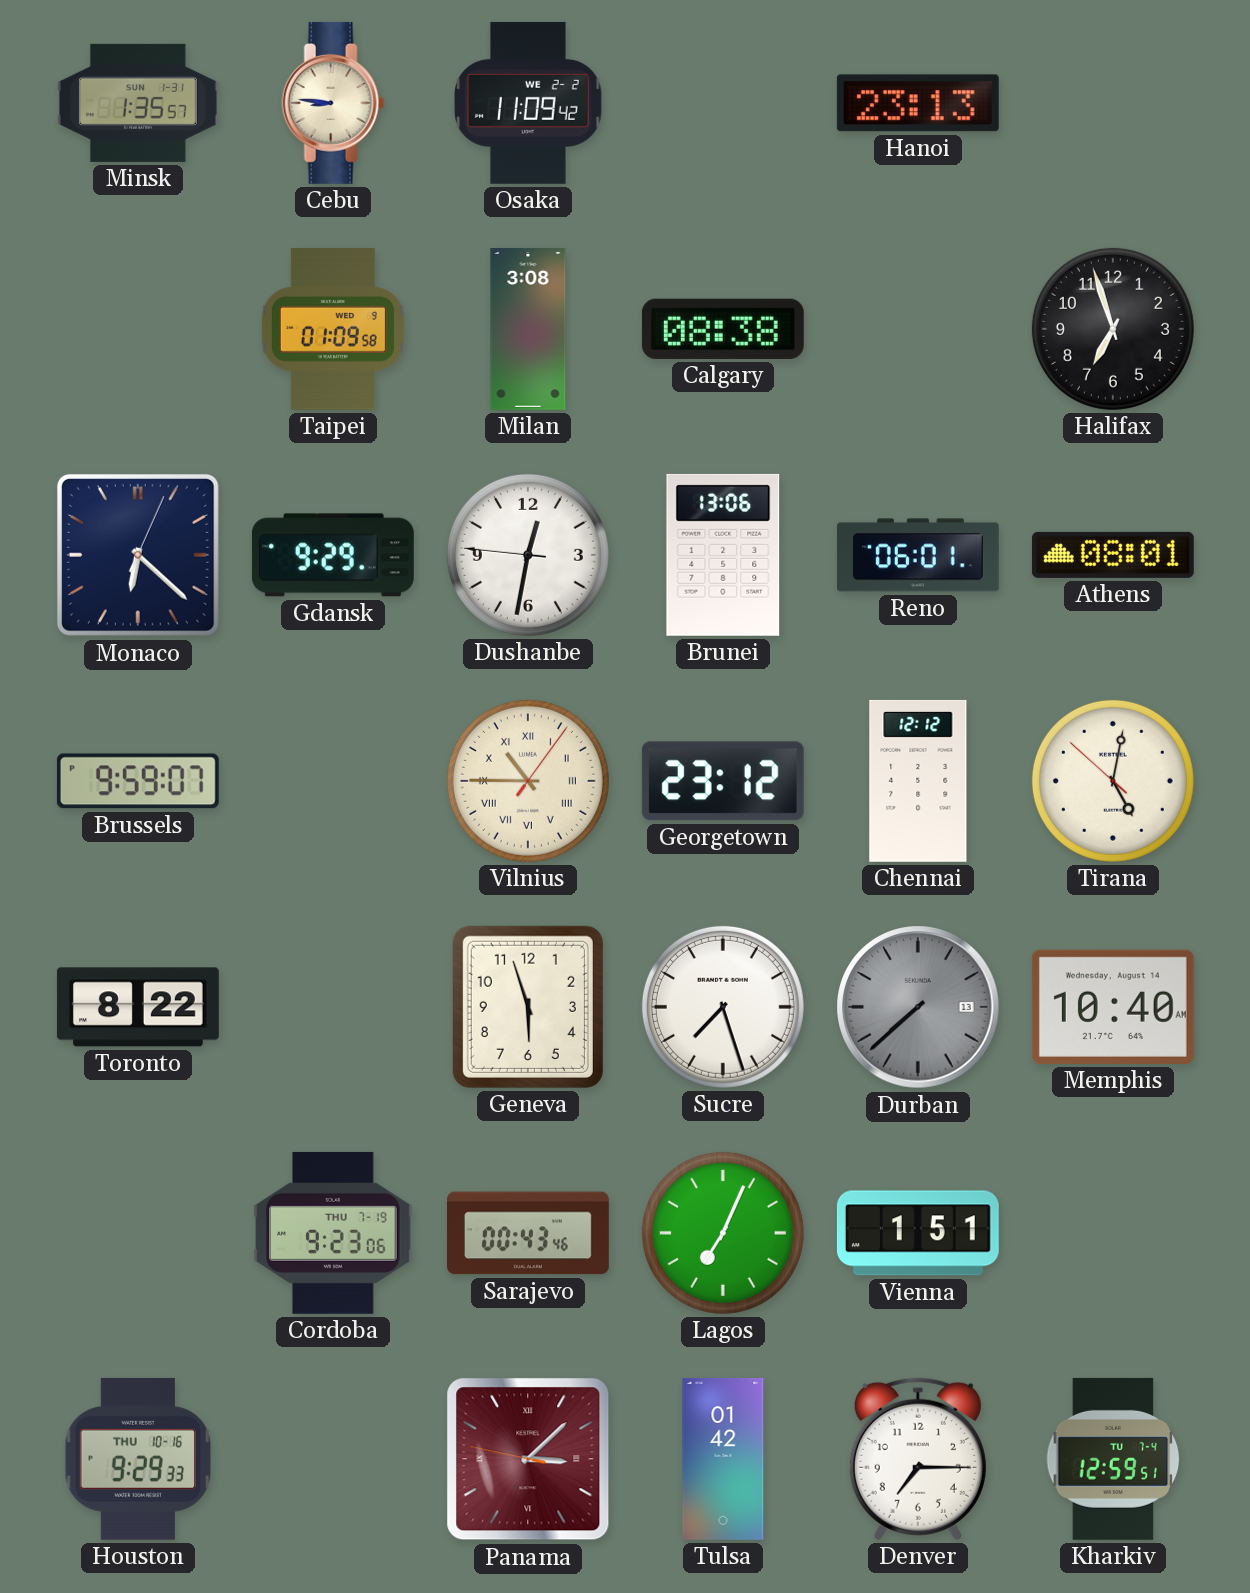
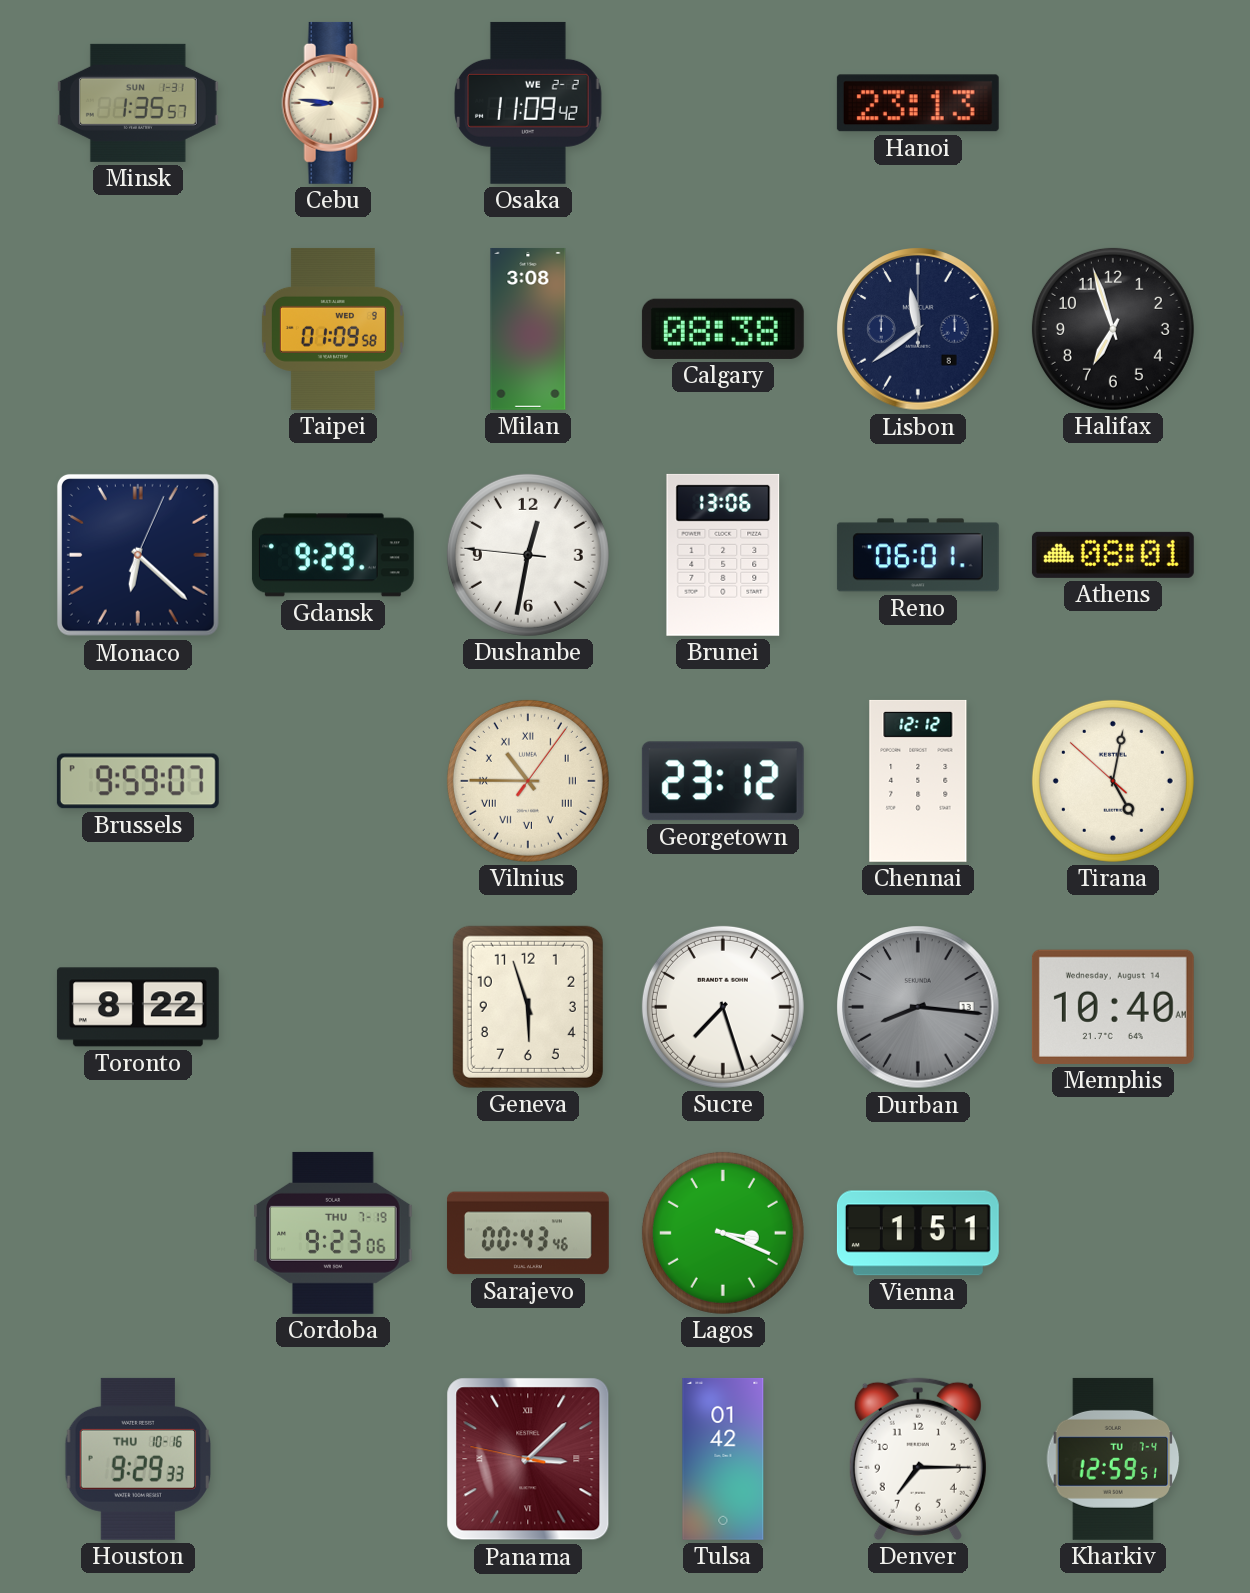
Lisbon: none -> 11:39
Durban: 7:38 -> 8:16
Lagos: 7:04 -> 3:19
